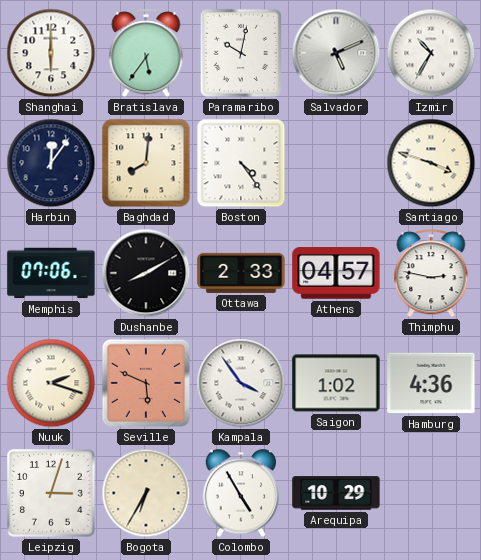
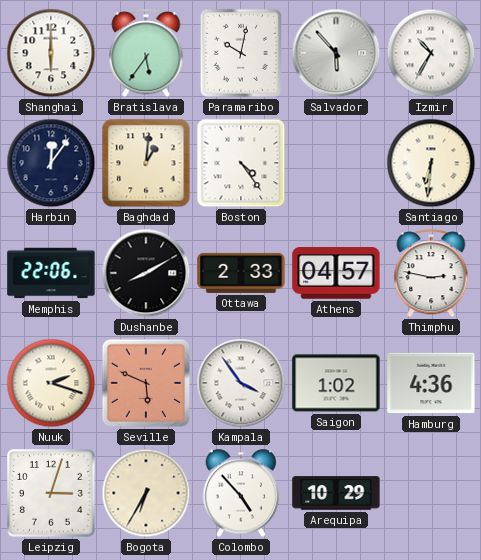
Salvador: 5:11 -> 5:53
Baghdad: 8:01 -> 1:01
Santiago: 3:48 -> 6:31
Memphis: 07:06 -> 22:06
Colombo: 4:55 -> 4:53
